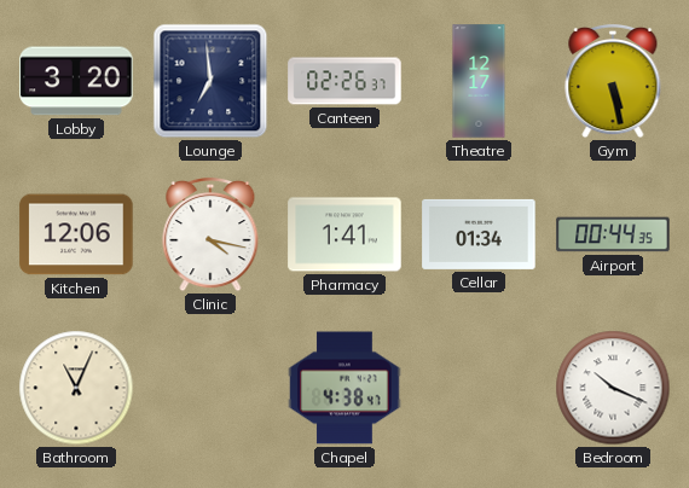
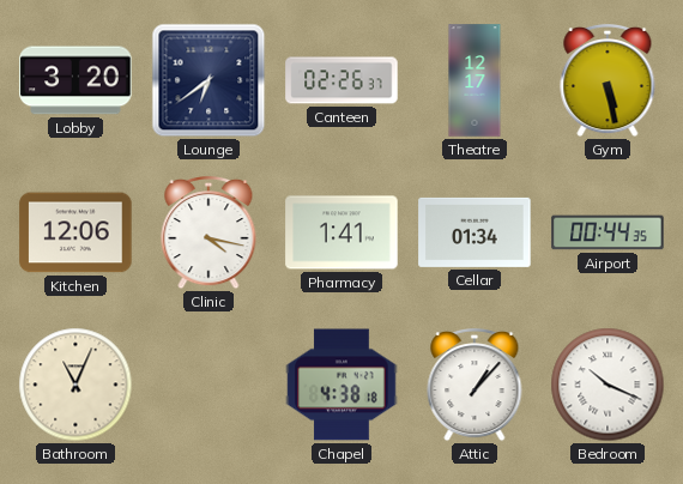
Lounge: 6:59 -> 6:39
Chapel: 4:38:47 -> 4:38:18
Attic: none -> 1:07
